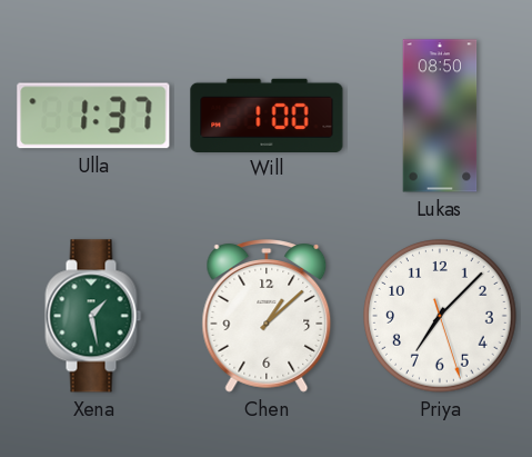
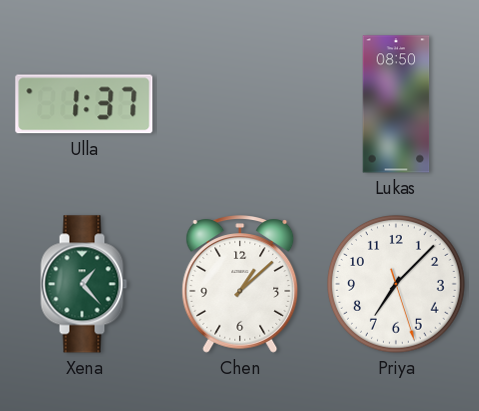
Will: 1:00 -> none
Xena: 1:28 -> 1:23
